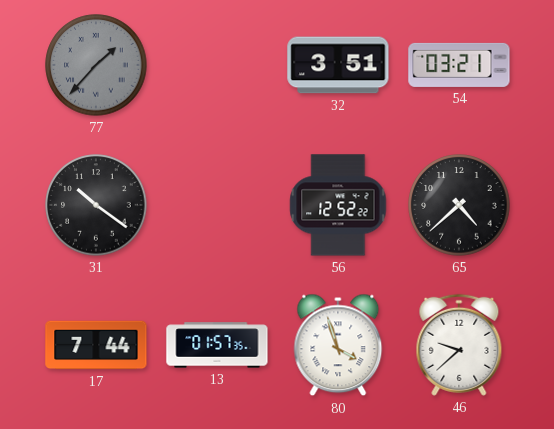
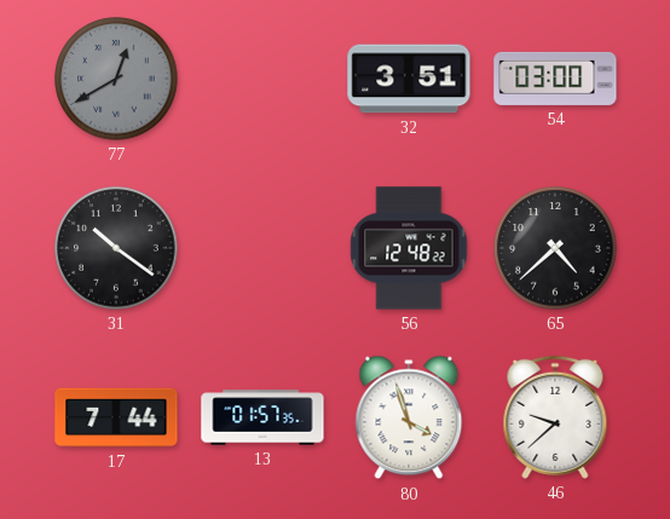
77: 1:37 -> 12:40
54: 03:21 -> 03:00
56: 12:52 -> 12:48
